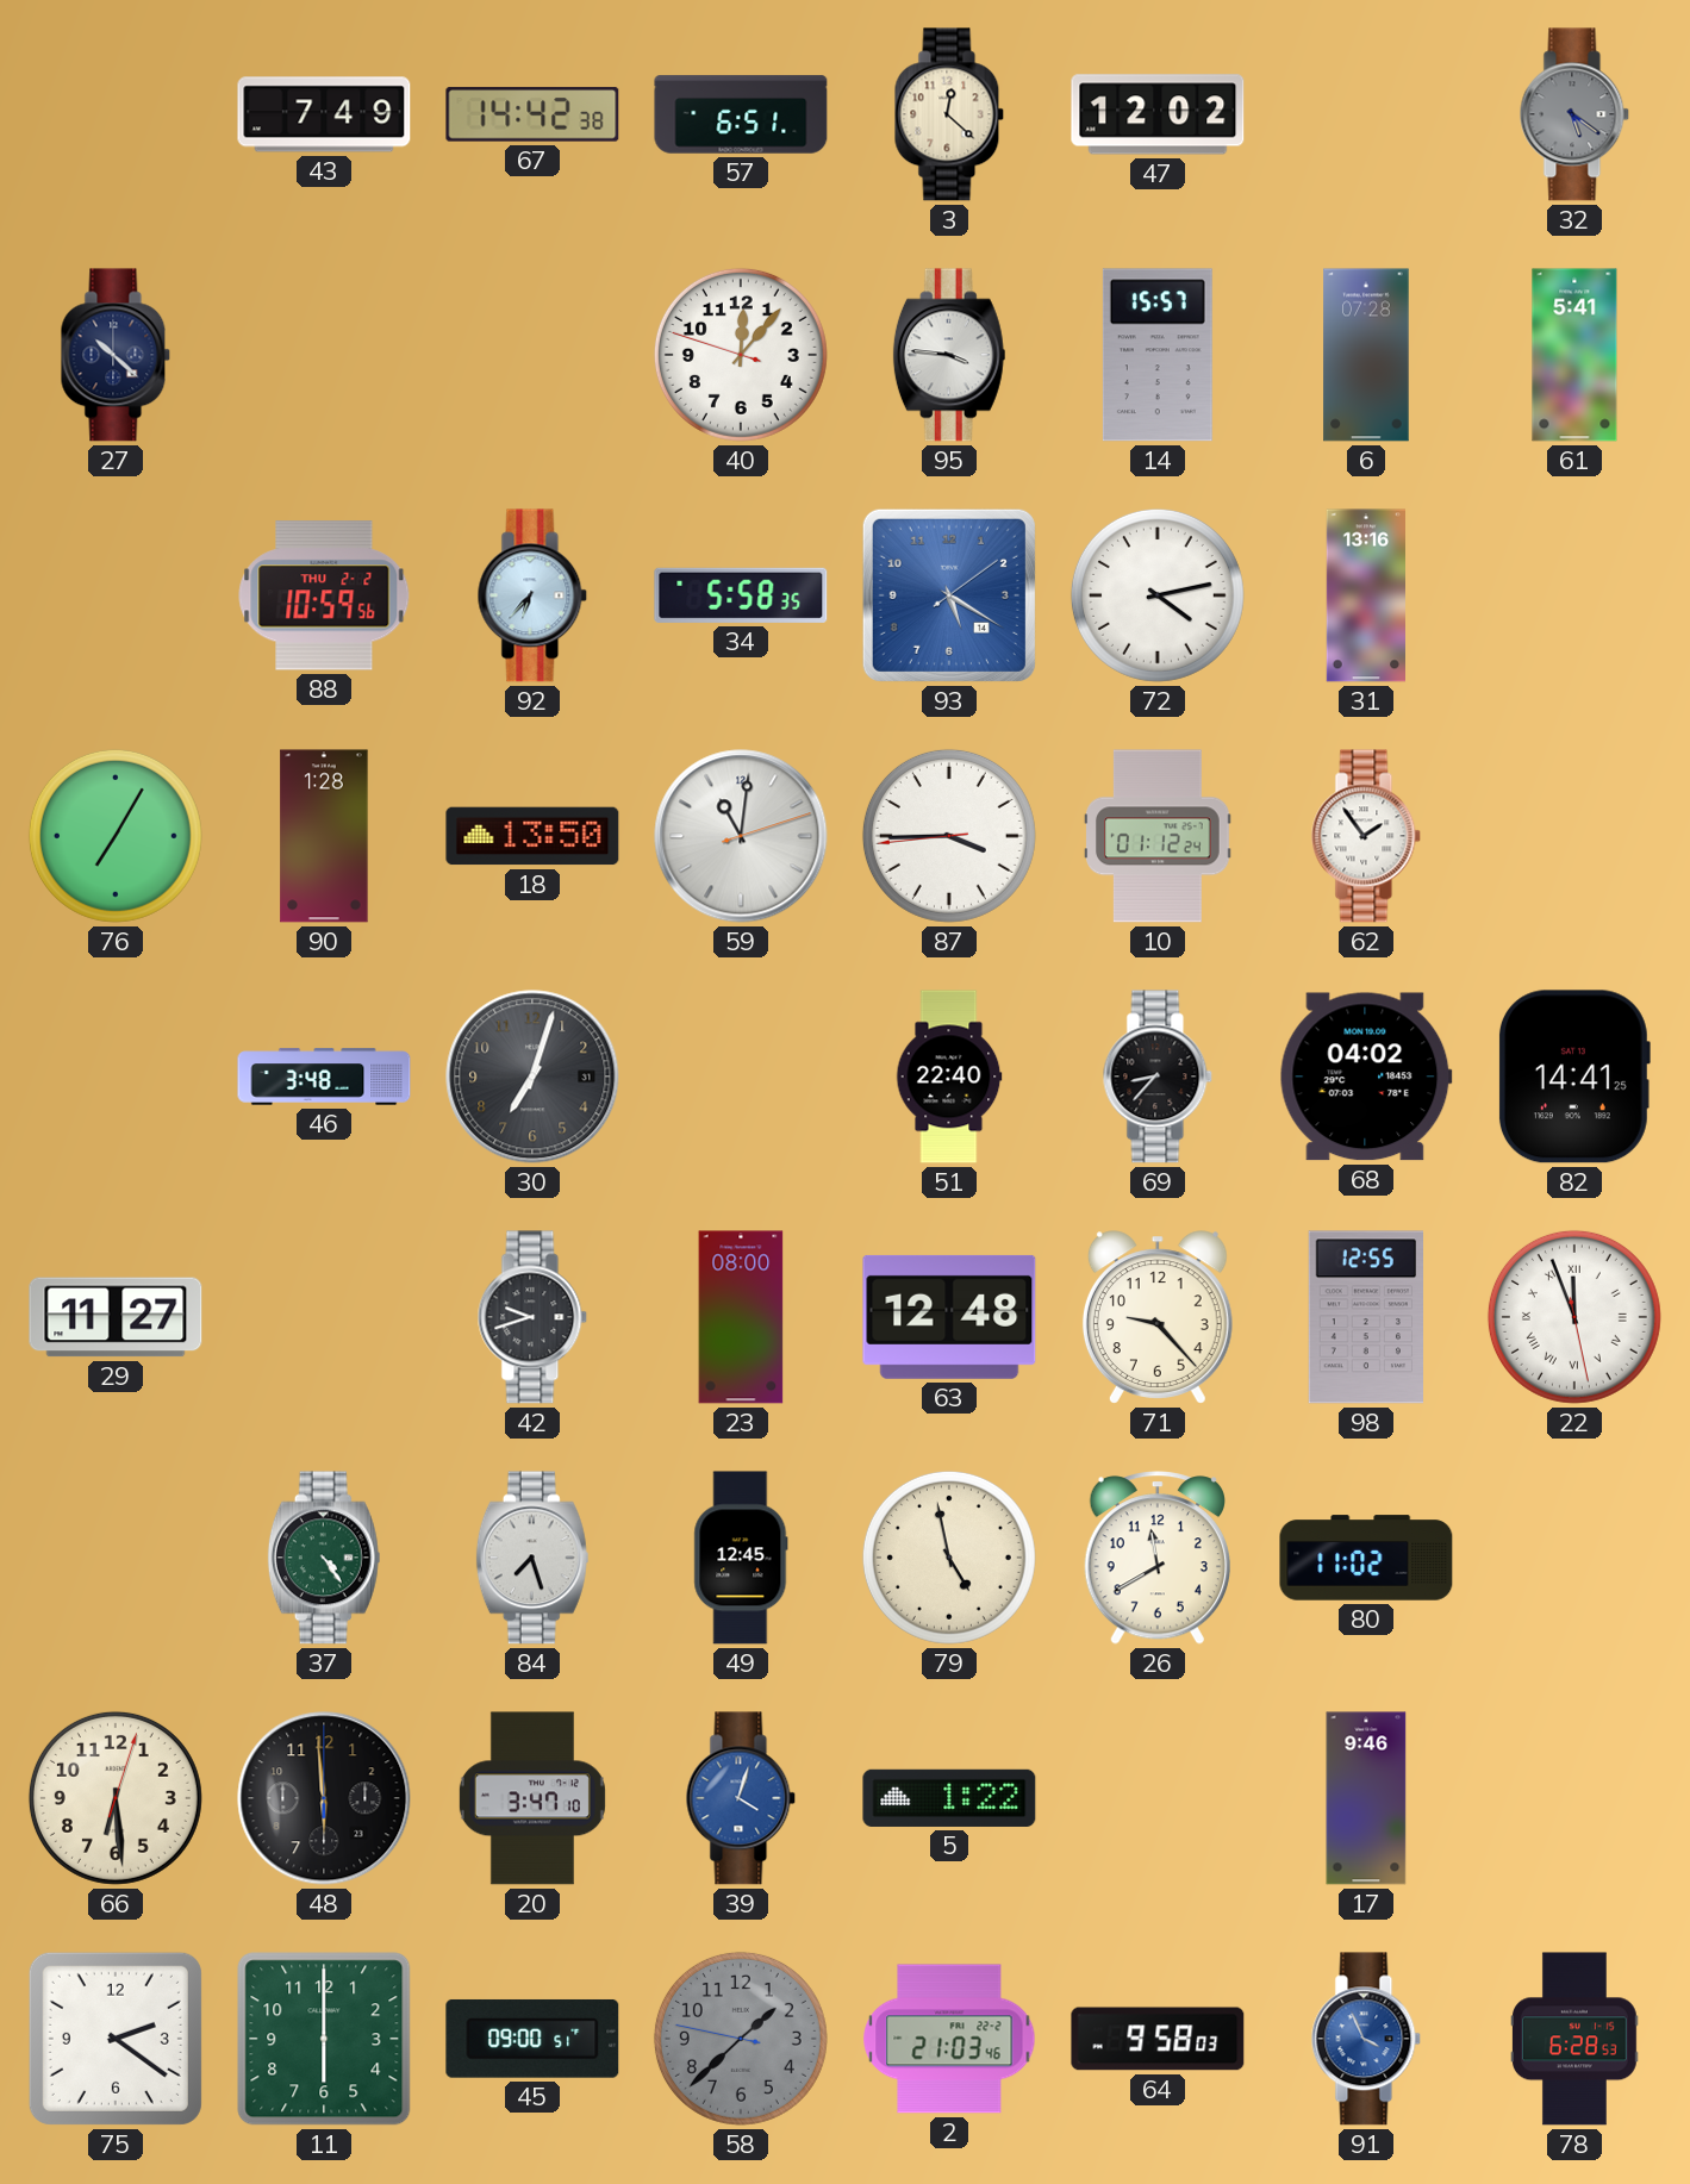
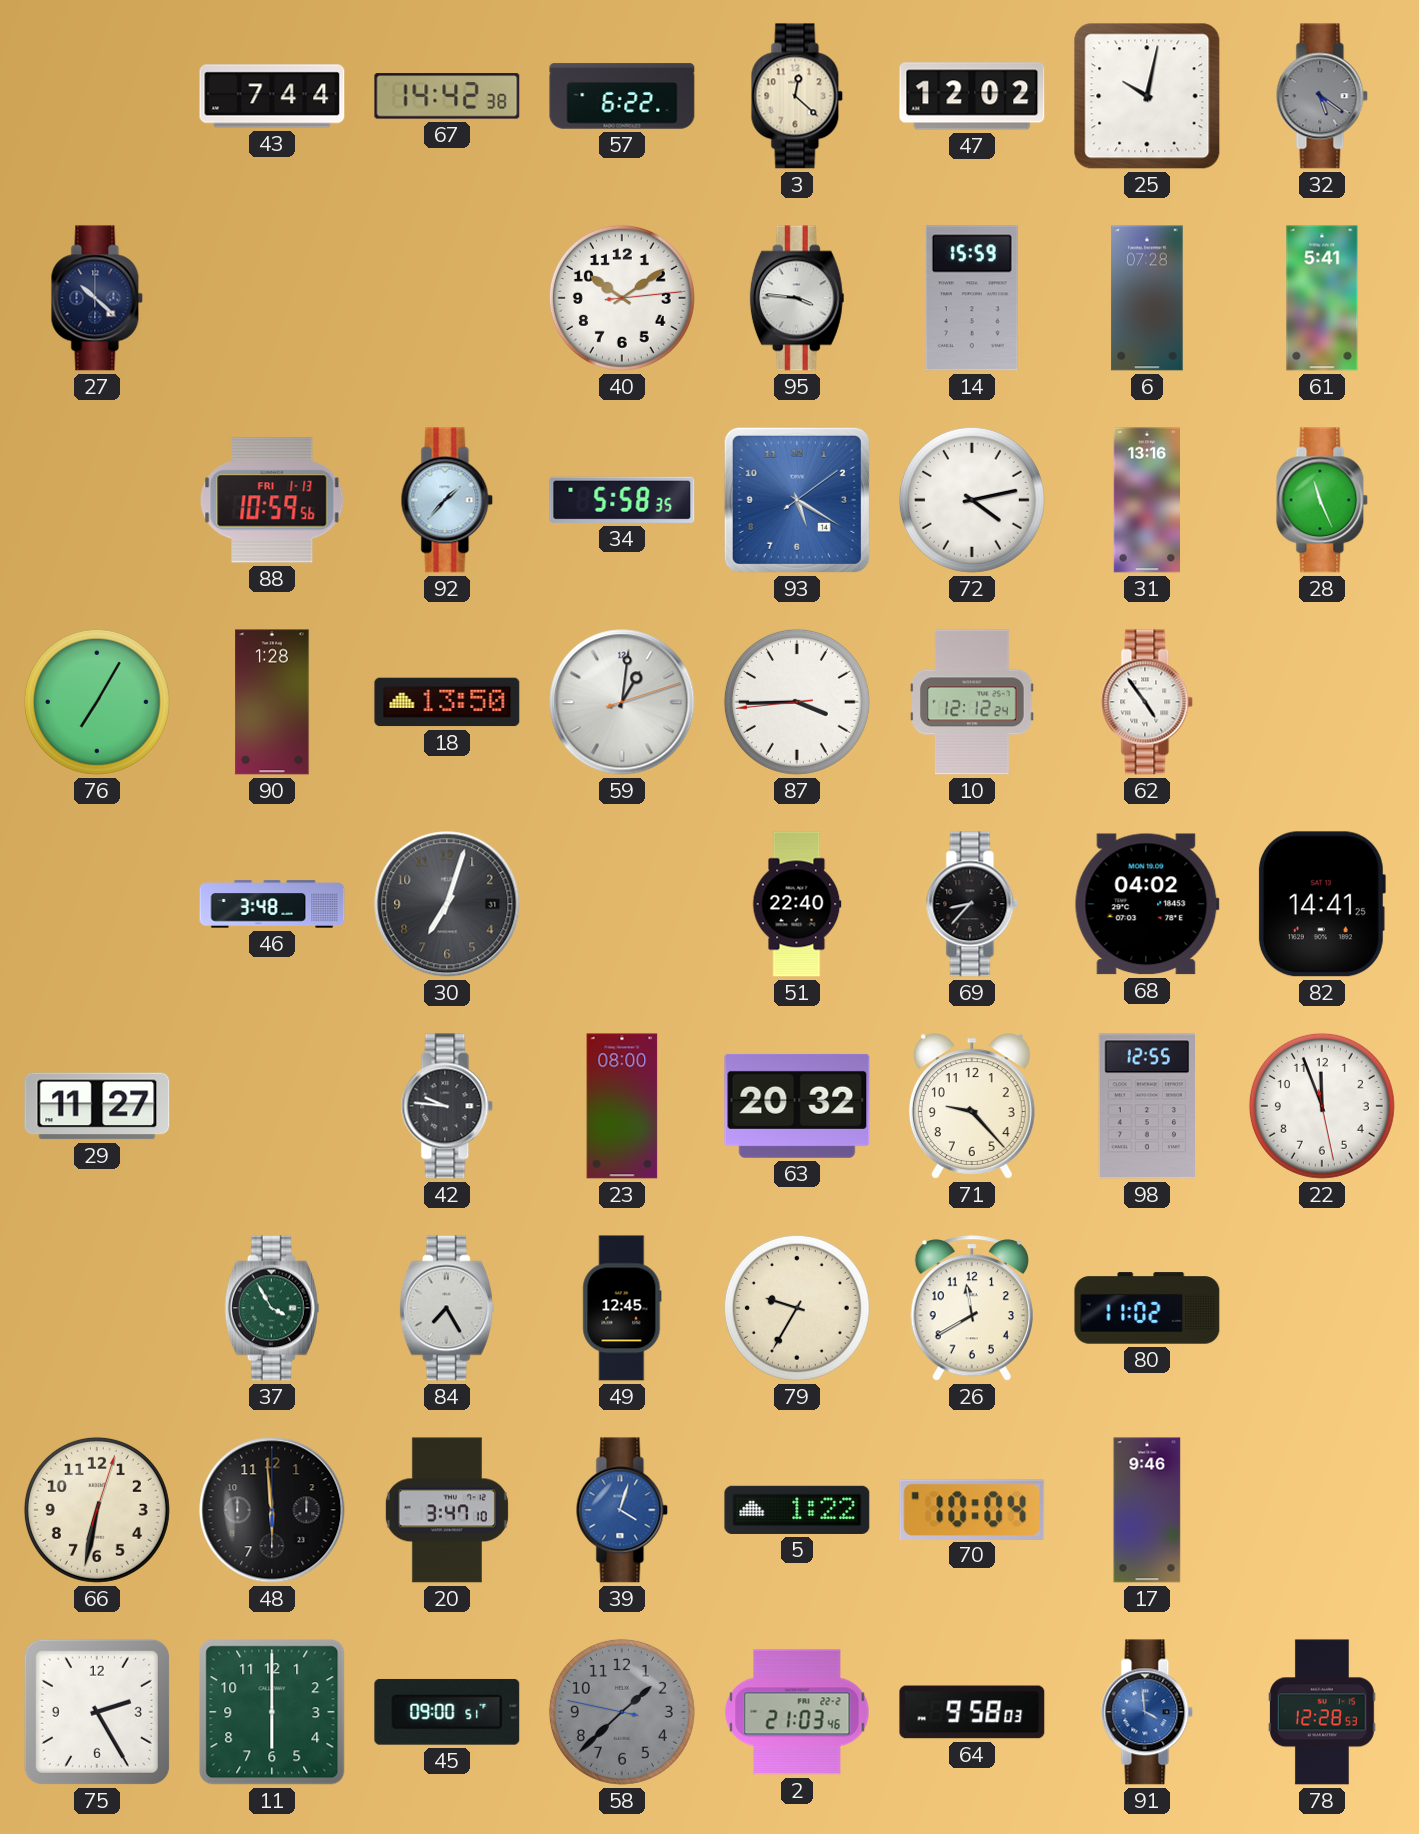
43: 7:49 -> 7:44
57: 6:51 -> 6:22
25: none -> 10:02
40: 12:06 -> 10:09
14: 15:57 -> 15:59
88 date: THU 2-2 -> FRI 1-13
92: 6:37 -> 1:37
28: none -> 11:26
59: 11:01 -> 1:01
10: 01:12 -> 12:12
62: 1:54 -> 4:54
42: 9:42 -> 9:46
63: 12:48 -> 20:32
22 numerals: Roman -> Arabic
37: 4:24 -> 3:55
84: 7:27 -> 7:25
79: 4:58 -> 9:35
66: 6:29 -> 6:32
70: none -> 10:04
75: 2:21 -> 2:25
91: 3:56 -> 3:59
78: 6:28 -> 12:28
